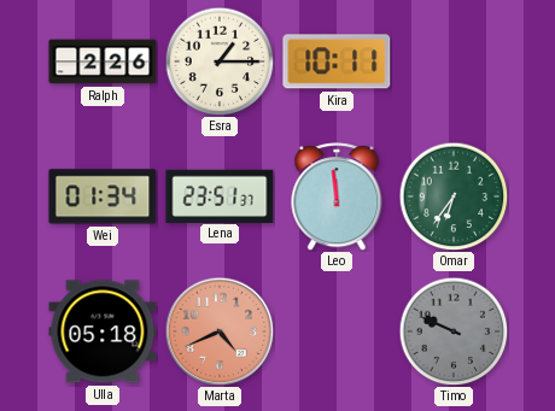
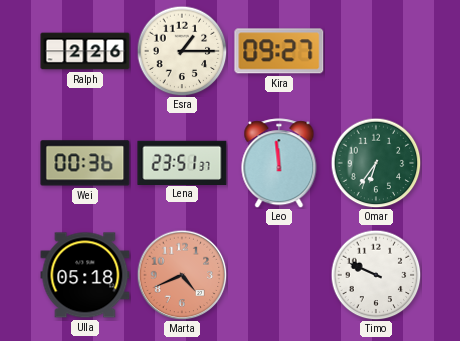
Kira: 10:11 -> 09:27
Wei: 01:34 -> 00:36
Timo dial: grey -> white
